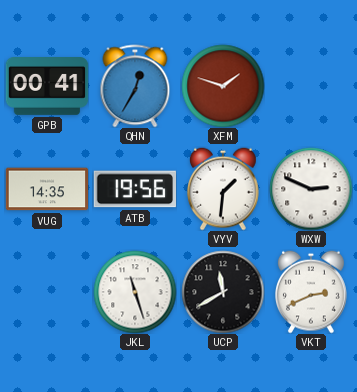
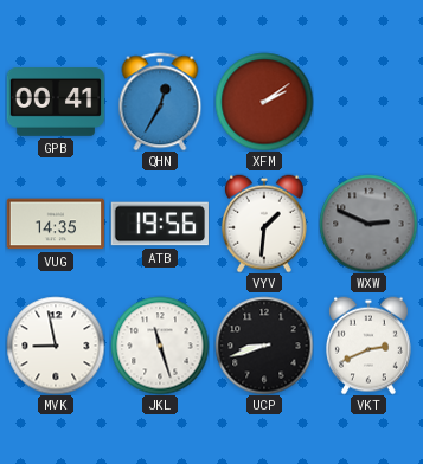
XFM: 1:48 -> 2:09
WXW dial: white -> grey
MVK: none -> 8:58
UCP: 11:40 -> 8:42
